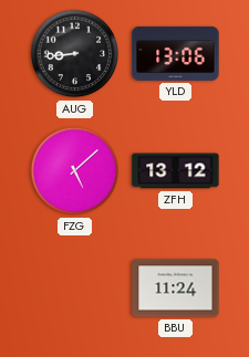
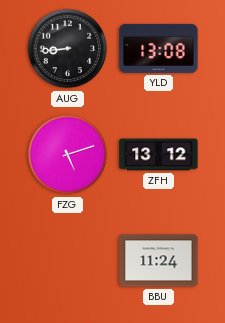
YLD: 13:06 -> 13:08
FZG: 5:08 -> 5:12
